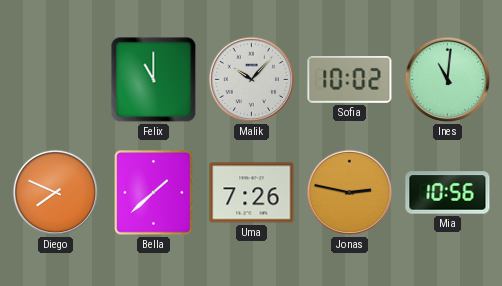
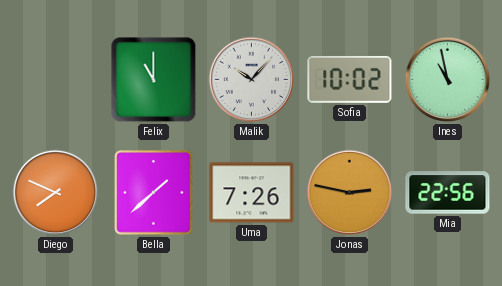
Ines: 11:01 -> 10:58
Mia: 10:56 -> 22:56
